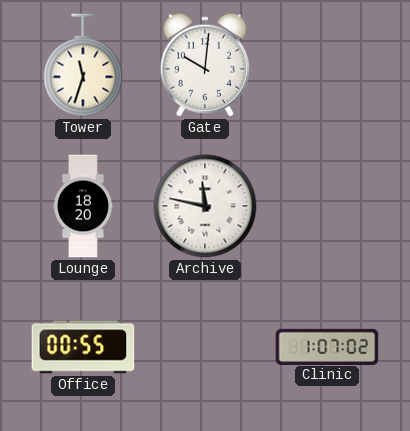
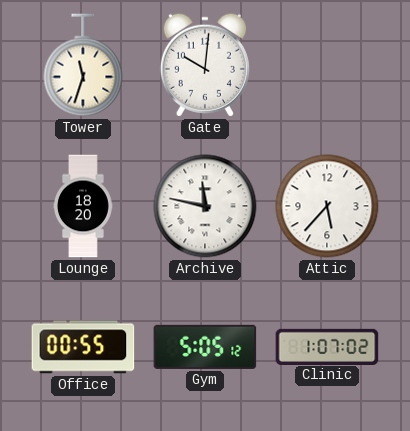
Attic: none -> 5:37
Gym: none -> 5:05
